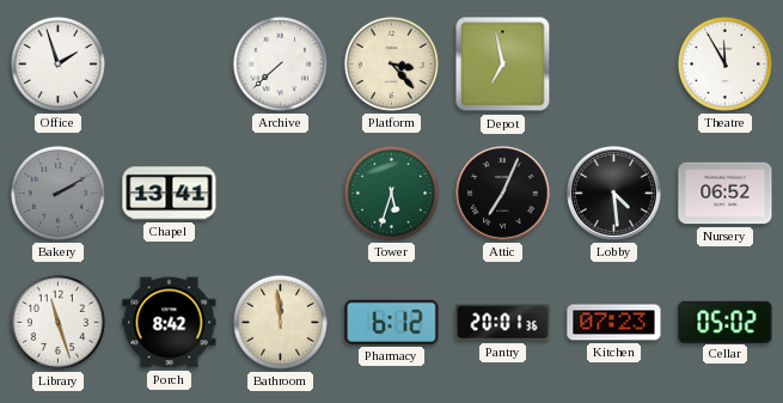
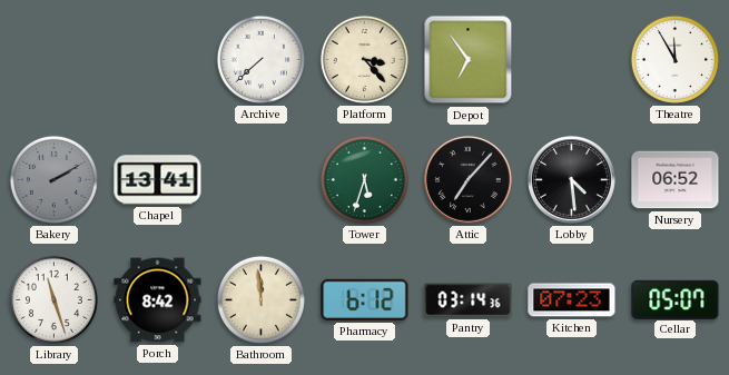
Office: 1:57 -> none
Depot: 6:58 -> 6:54
Attic: 7:04 -> 7:07
Pantry: 20:01 -> 03:14
Cellar: 05:02 -> 05:07
